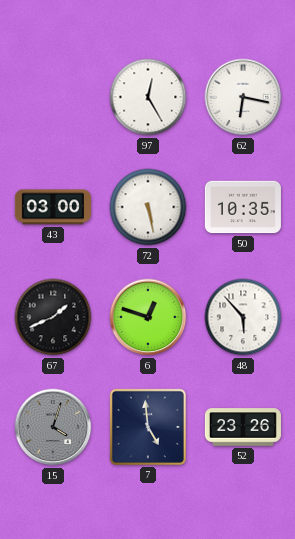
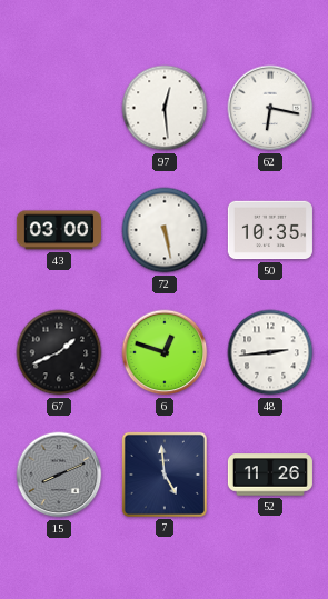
97: 12:25 -> 12:29
48: 5:53 -> 2:44
15: 4:03 -> 8:11
52: 23:26 -> 11:26
